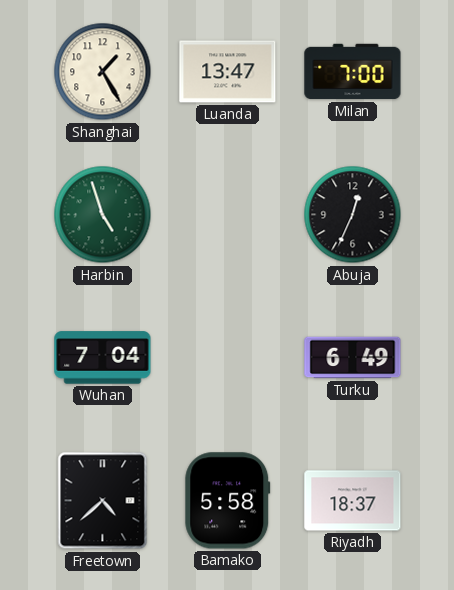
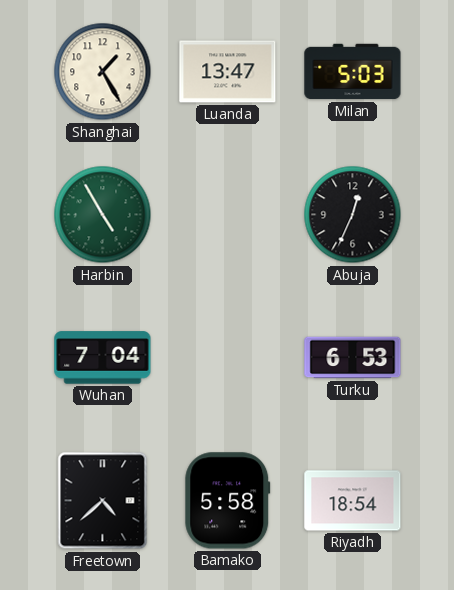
Milan: 7:00 -> 5:03
Harbin: 4:57 -> 4:55
Turku: 6:49 -> 6:53
Riyadh: 18:37 -> 18:54
